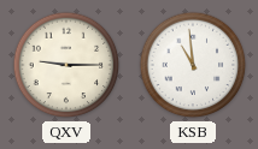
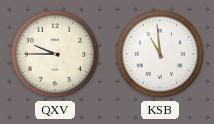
QXV: 9:15 -> 9:45
